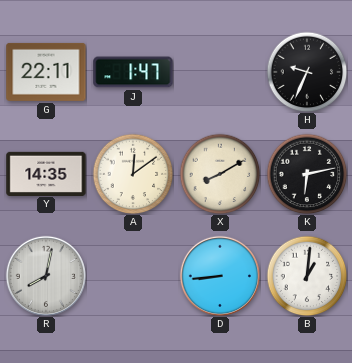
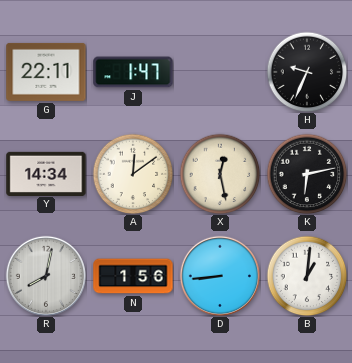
Y: 14:35 -> 14:34
X: 8:10 -> 12:28
N: none -> 1:56
